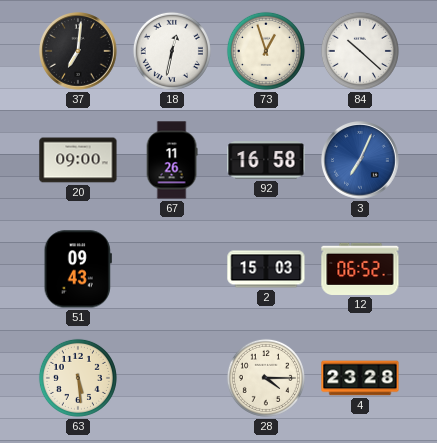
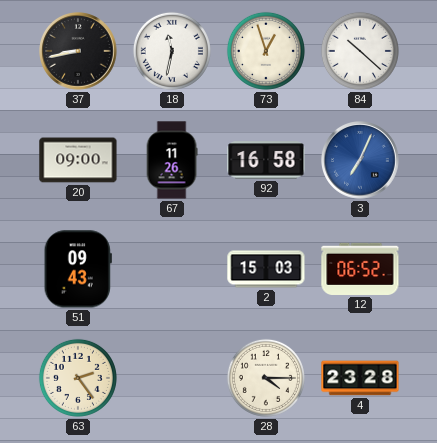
37: 7:01 -> 8:43
18: 12:32 -> 11:32
63: 5:29 -> 2:24
